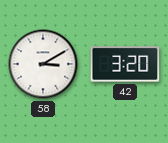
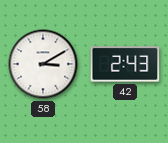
42: 3:20 -> 2:43
